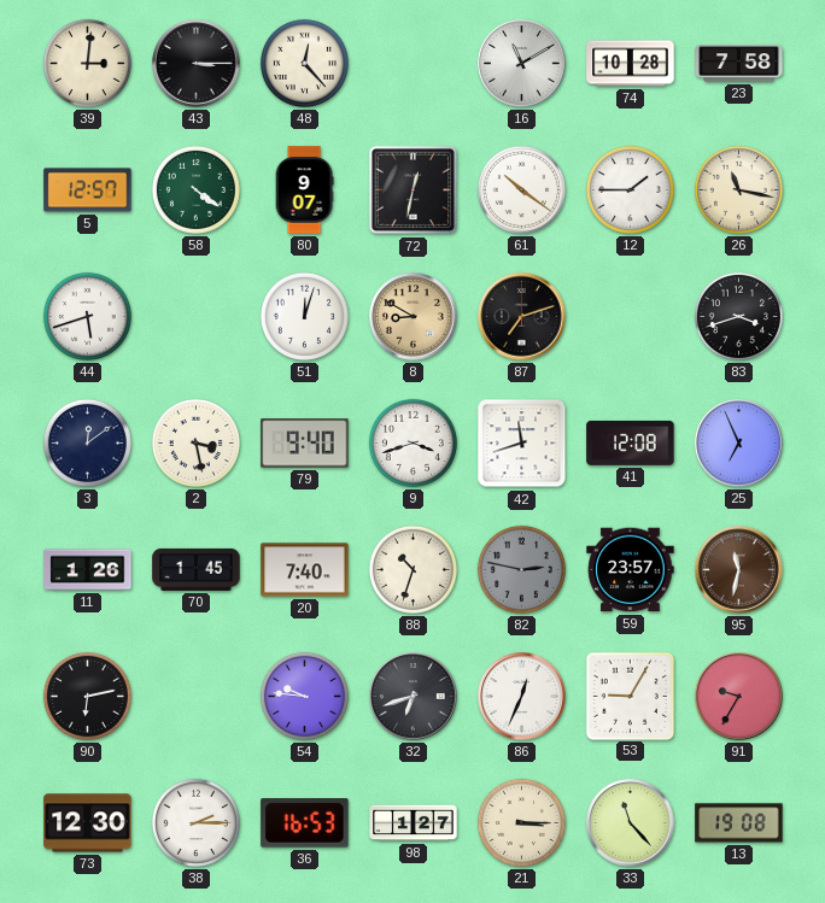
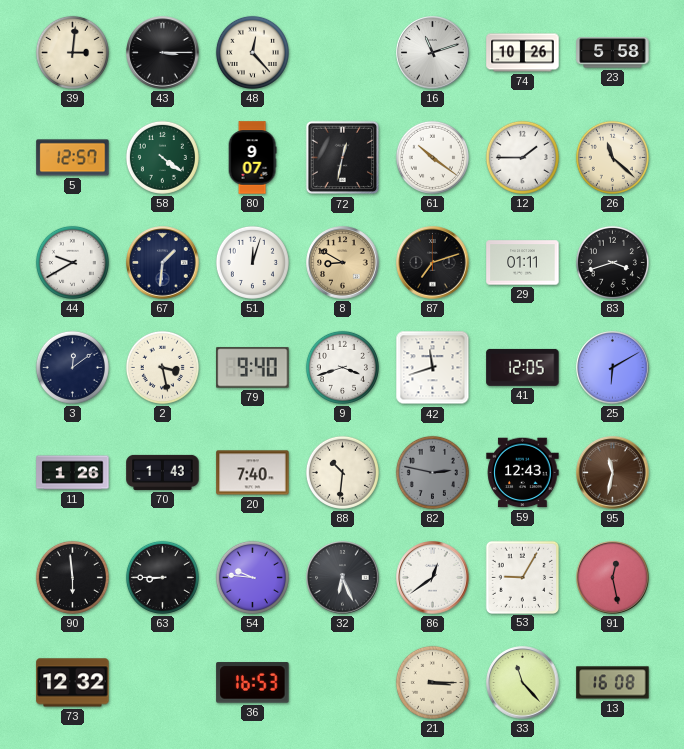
16: 11:10 -> 11:12
74: 10:28 -> 10:26
23: 7:58 -> 5:58
26: 11:17 -> 11:22
44: 5:42 -> 9:40
67: none -> 1:31
29: none -> 01:11
41: 12:08 -> 12:05
25: 6:56 -> 6:10
70: 1:45 -> 1:43
88: 10:33 -> 10:31
59: 23:57 -> 12:43
90: 6:13 -> 5:59
63: none -> 8:45
32: 6:42 -> 6:26
86: 12:34 -> 12:39
91: 9:35 -> 12:28
73: 12:30 -> 12:32
38: 2:15 -> none
98: 1:27 -> none
13: 19:08 -> 16:08
